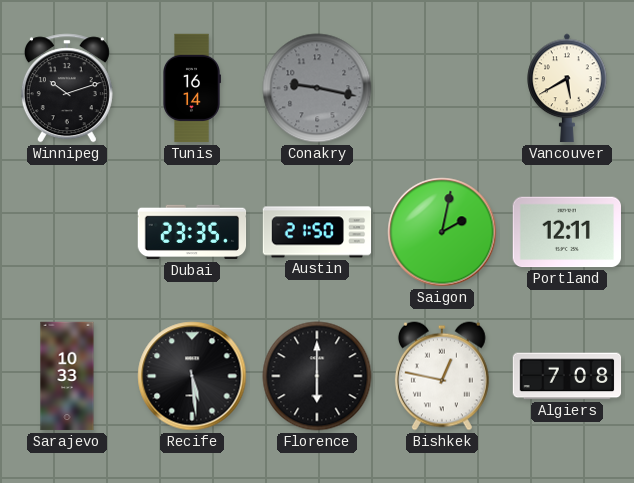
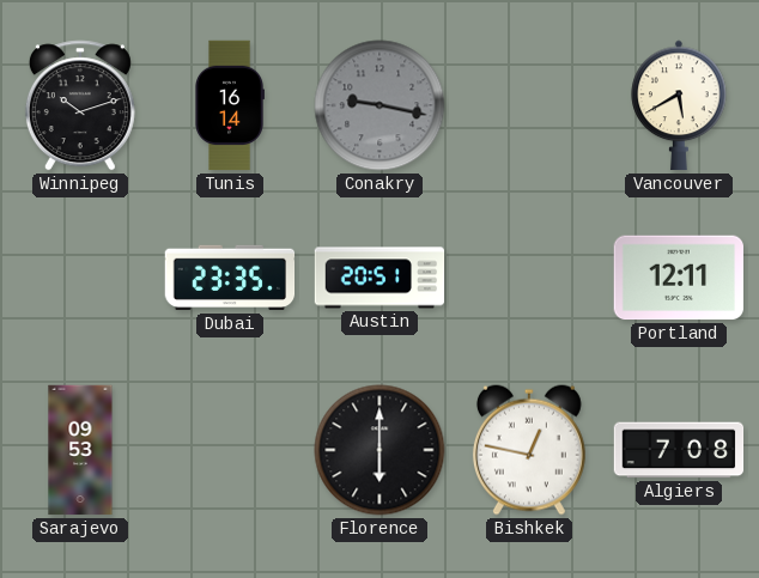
Austin: 21:50 -> 20:51
Saigon: 2:02 -> none
Sarajevo: 10:33 -> 09:53
Recife: 5:29 -> none
